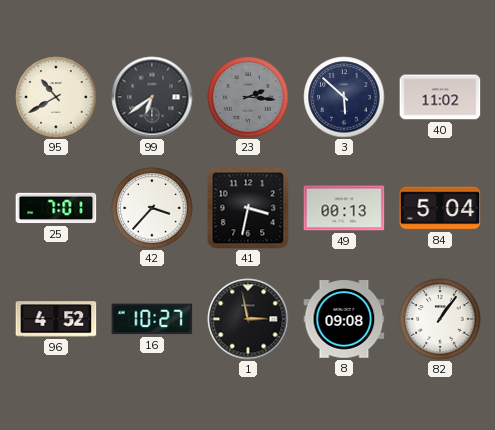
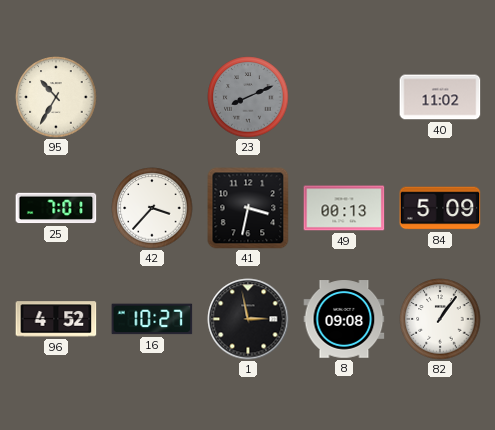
95: 10:40 -> 10:35
99: 6:39 -> none
23: 2:16 -> 8:11
3: 5:52 -> none
84: 5:04 -> 5:09
